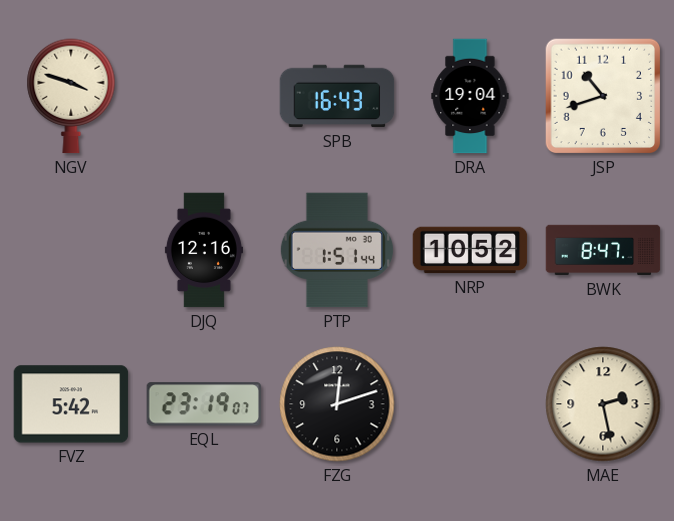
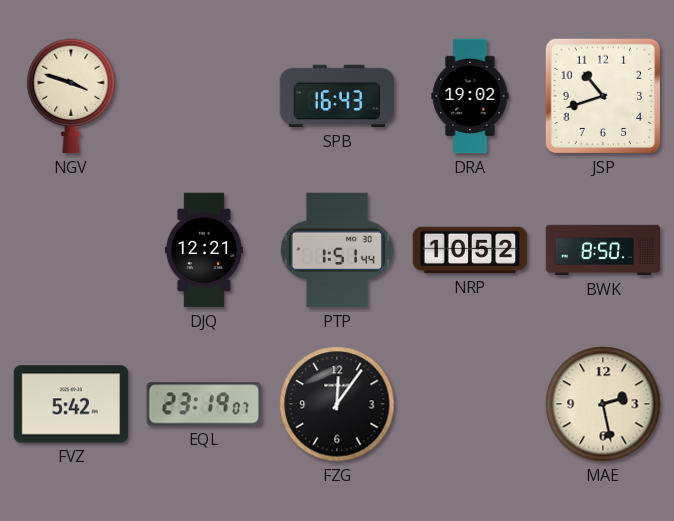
DRA: 19:04 -> 19:02
DJQ: 12:16 -> 12:21
BWK: 8:47 -> 8:50
FZG: 12:12 -> 12:06
